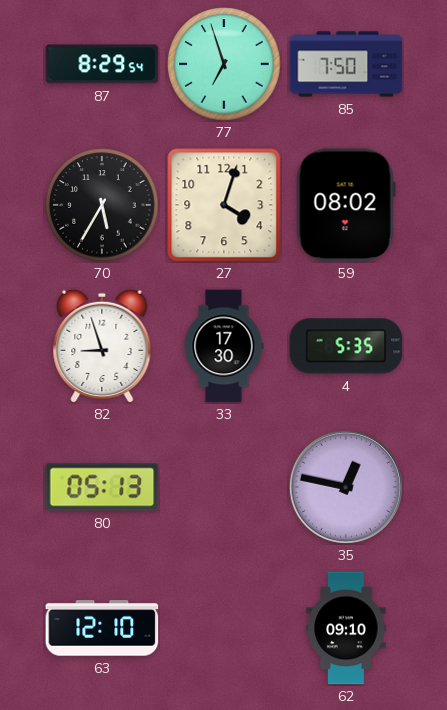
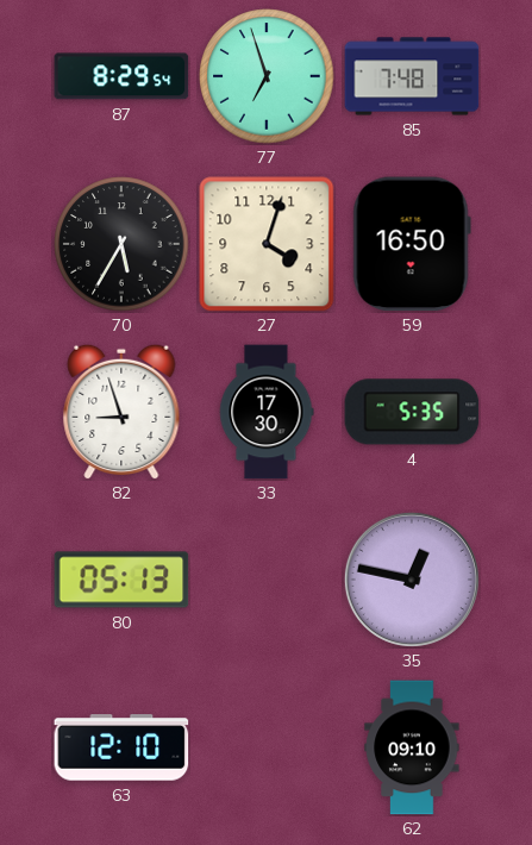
85: 7:50 -> 7:48
59: 08:02 -> 16:50
